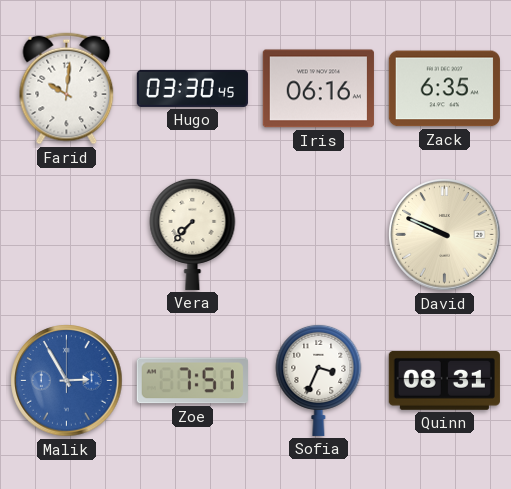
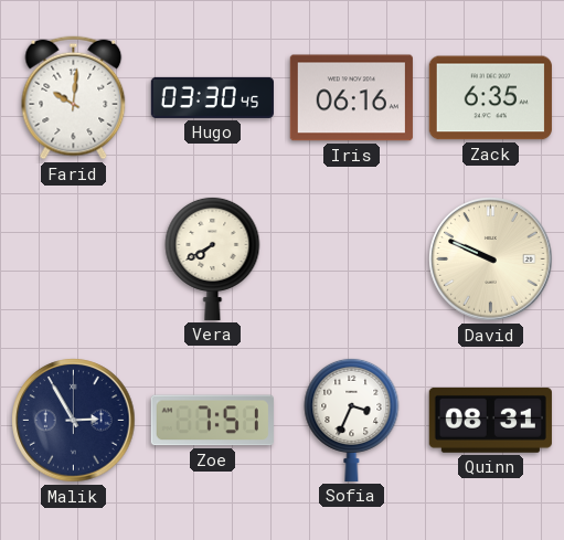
Vera: 7:37 -> 7:40
Malik dial: blue -> navy
